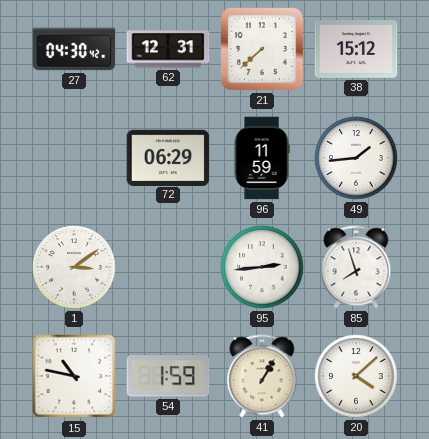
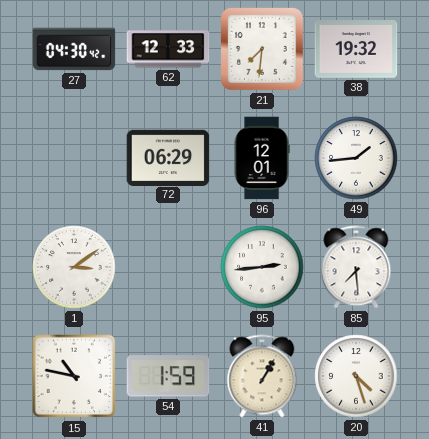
62: 12:31 -> 12:33
21: 7:38 -> 7:31
38: 15:12 -> 19:32
96: 11:59 -> 12:01
85: 7:57 -> 7:29
20: 4:08 -> 4:27
